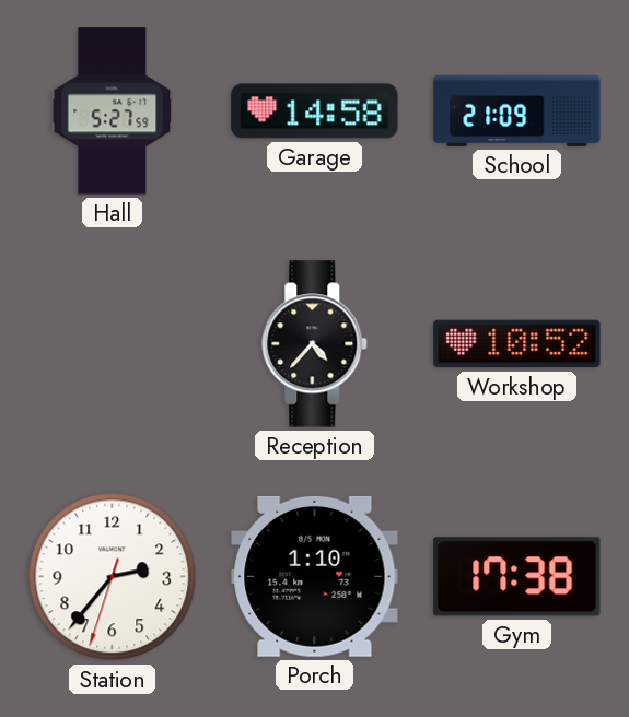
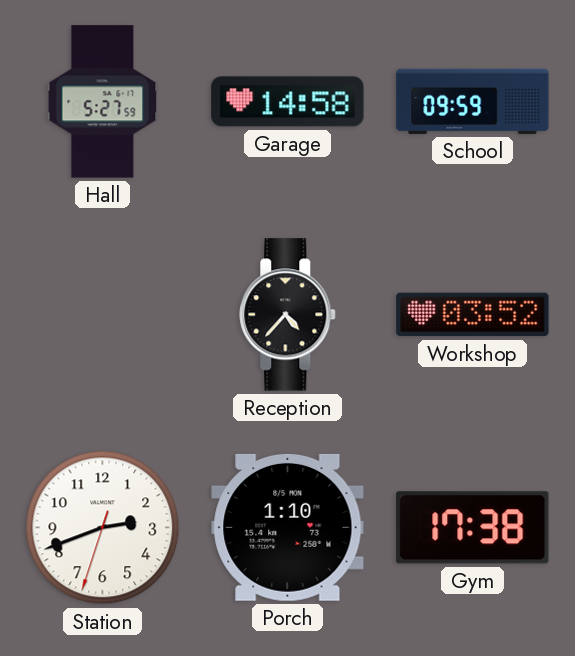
School: 21:09 -> 09:59
Workshop: 10:52 -> 03:52
Station: 2:36 -> 2:41
